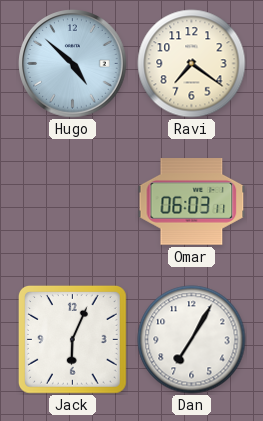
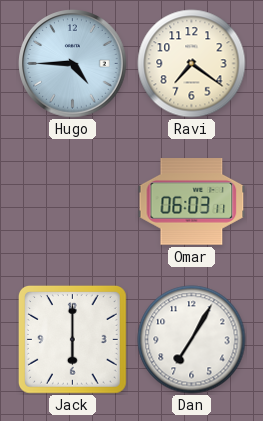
Hugo: 4:52 -> 4:45
Jack: 6:04 -> 6:00
